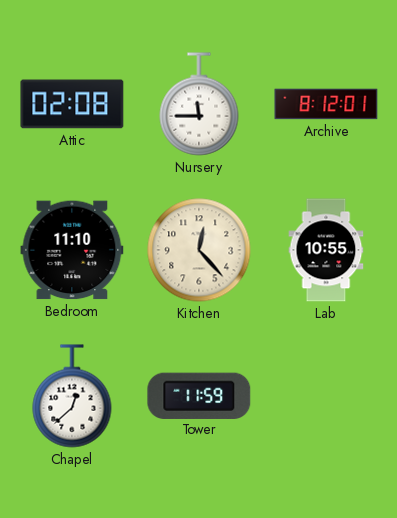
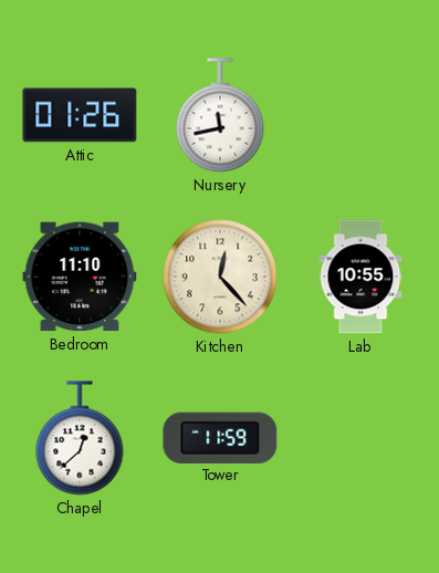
Attic: 02:08 -> 01:26
Nursery: 11:45 -> 11:43
Archive: 8:12 -> none
